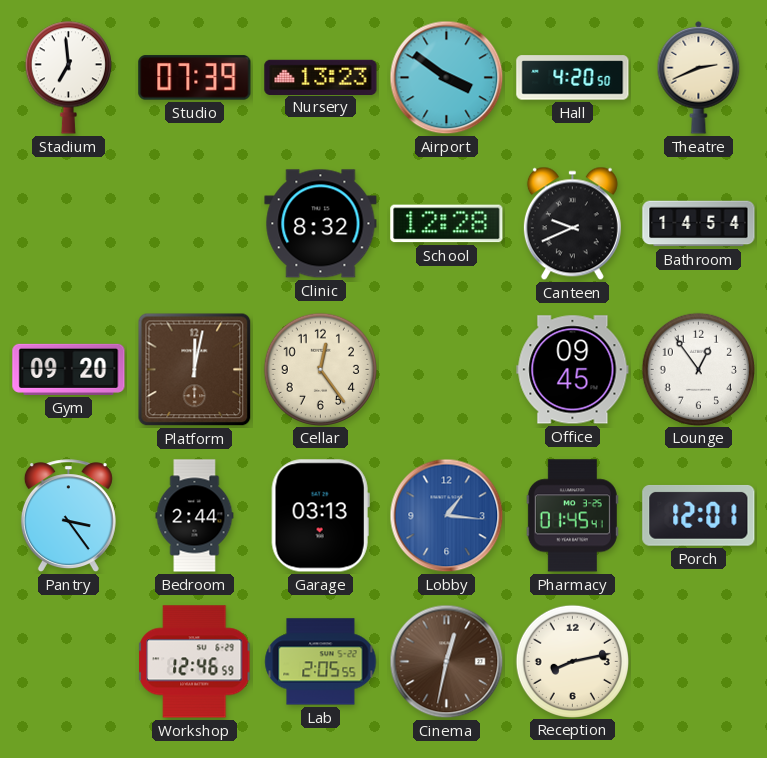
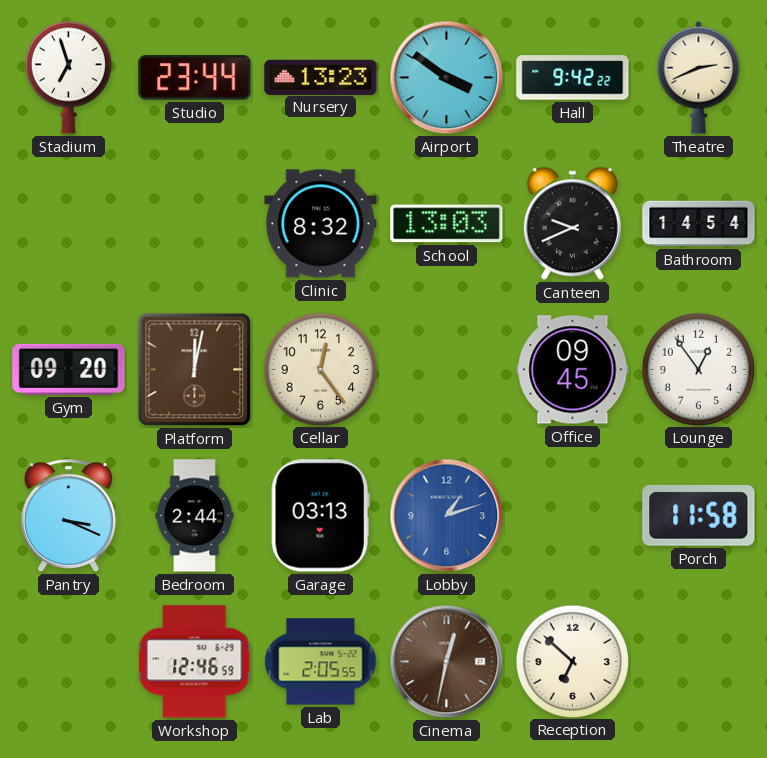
Stadium: 6:59 -> 6:57
Studio: 07:39 -> 23:44
Hall: 4:20 -> 9:42
School: 12:28 -> 13:03
Pantry: 3:24 -> 3:19
Lobby: 1:16 -> 1:12
Pharmacy: 01:45 -> none
Porch: 12:01 -> 11:58
Reception: 8:13 -> 6:52
